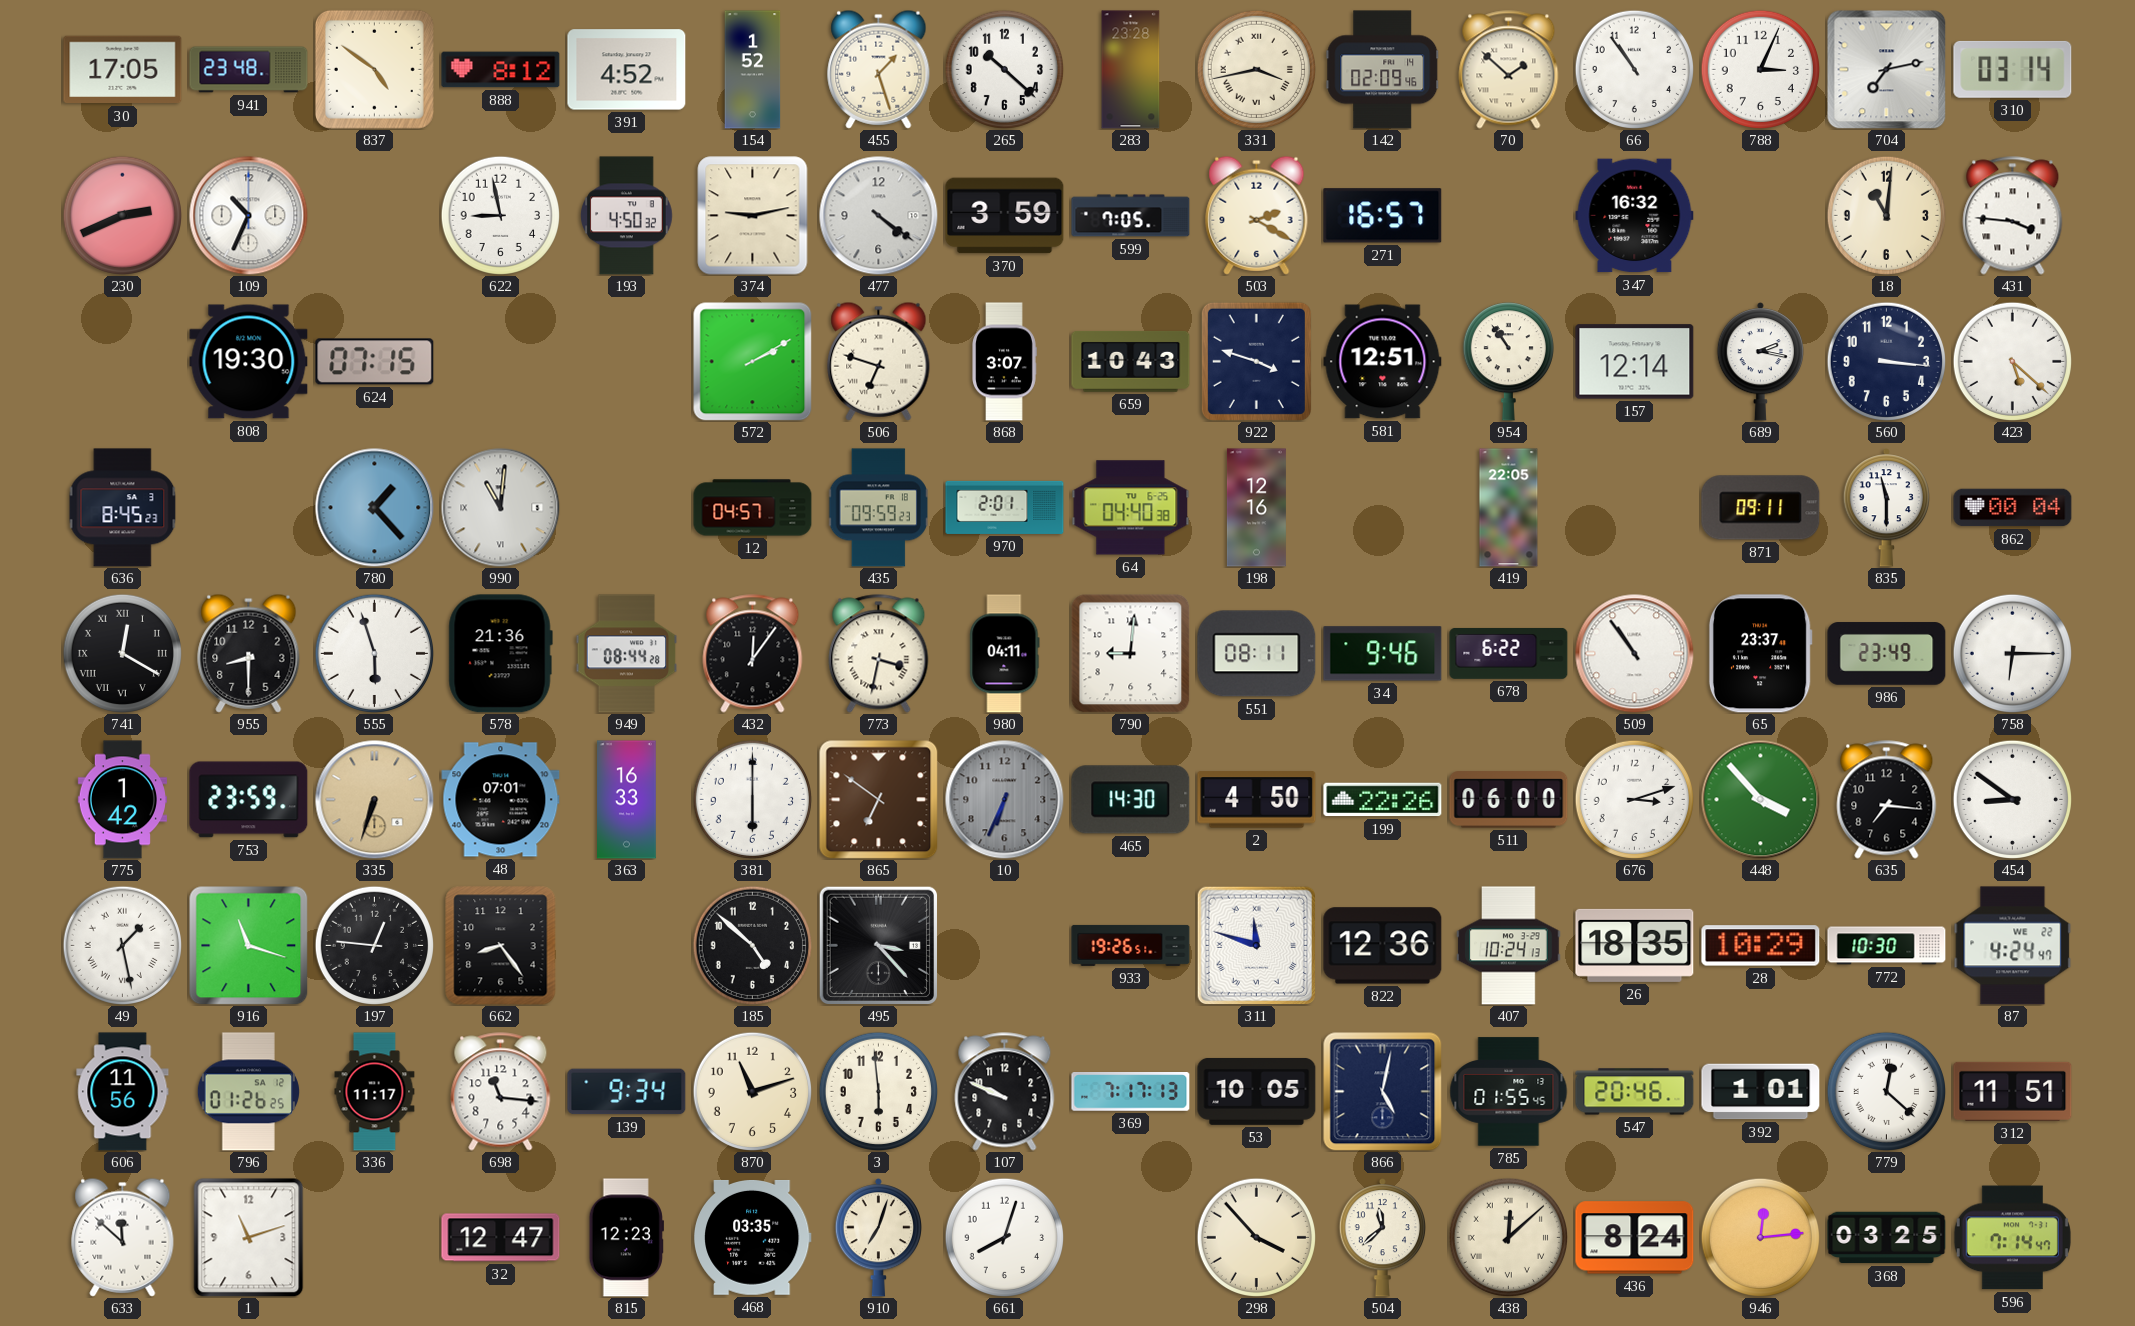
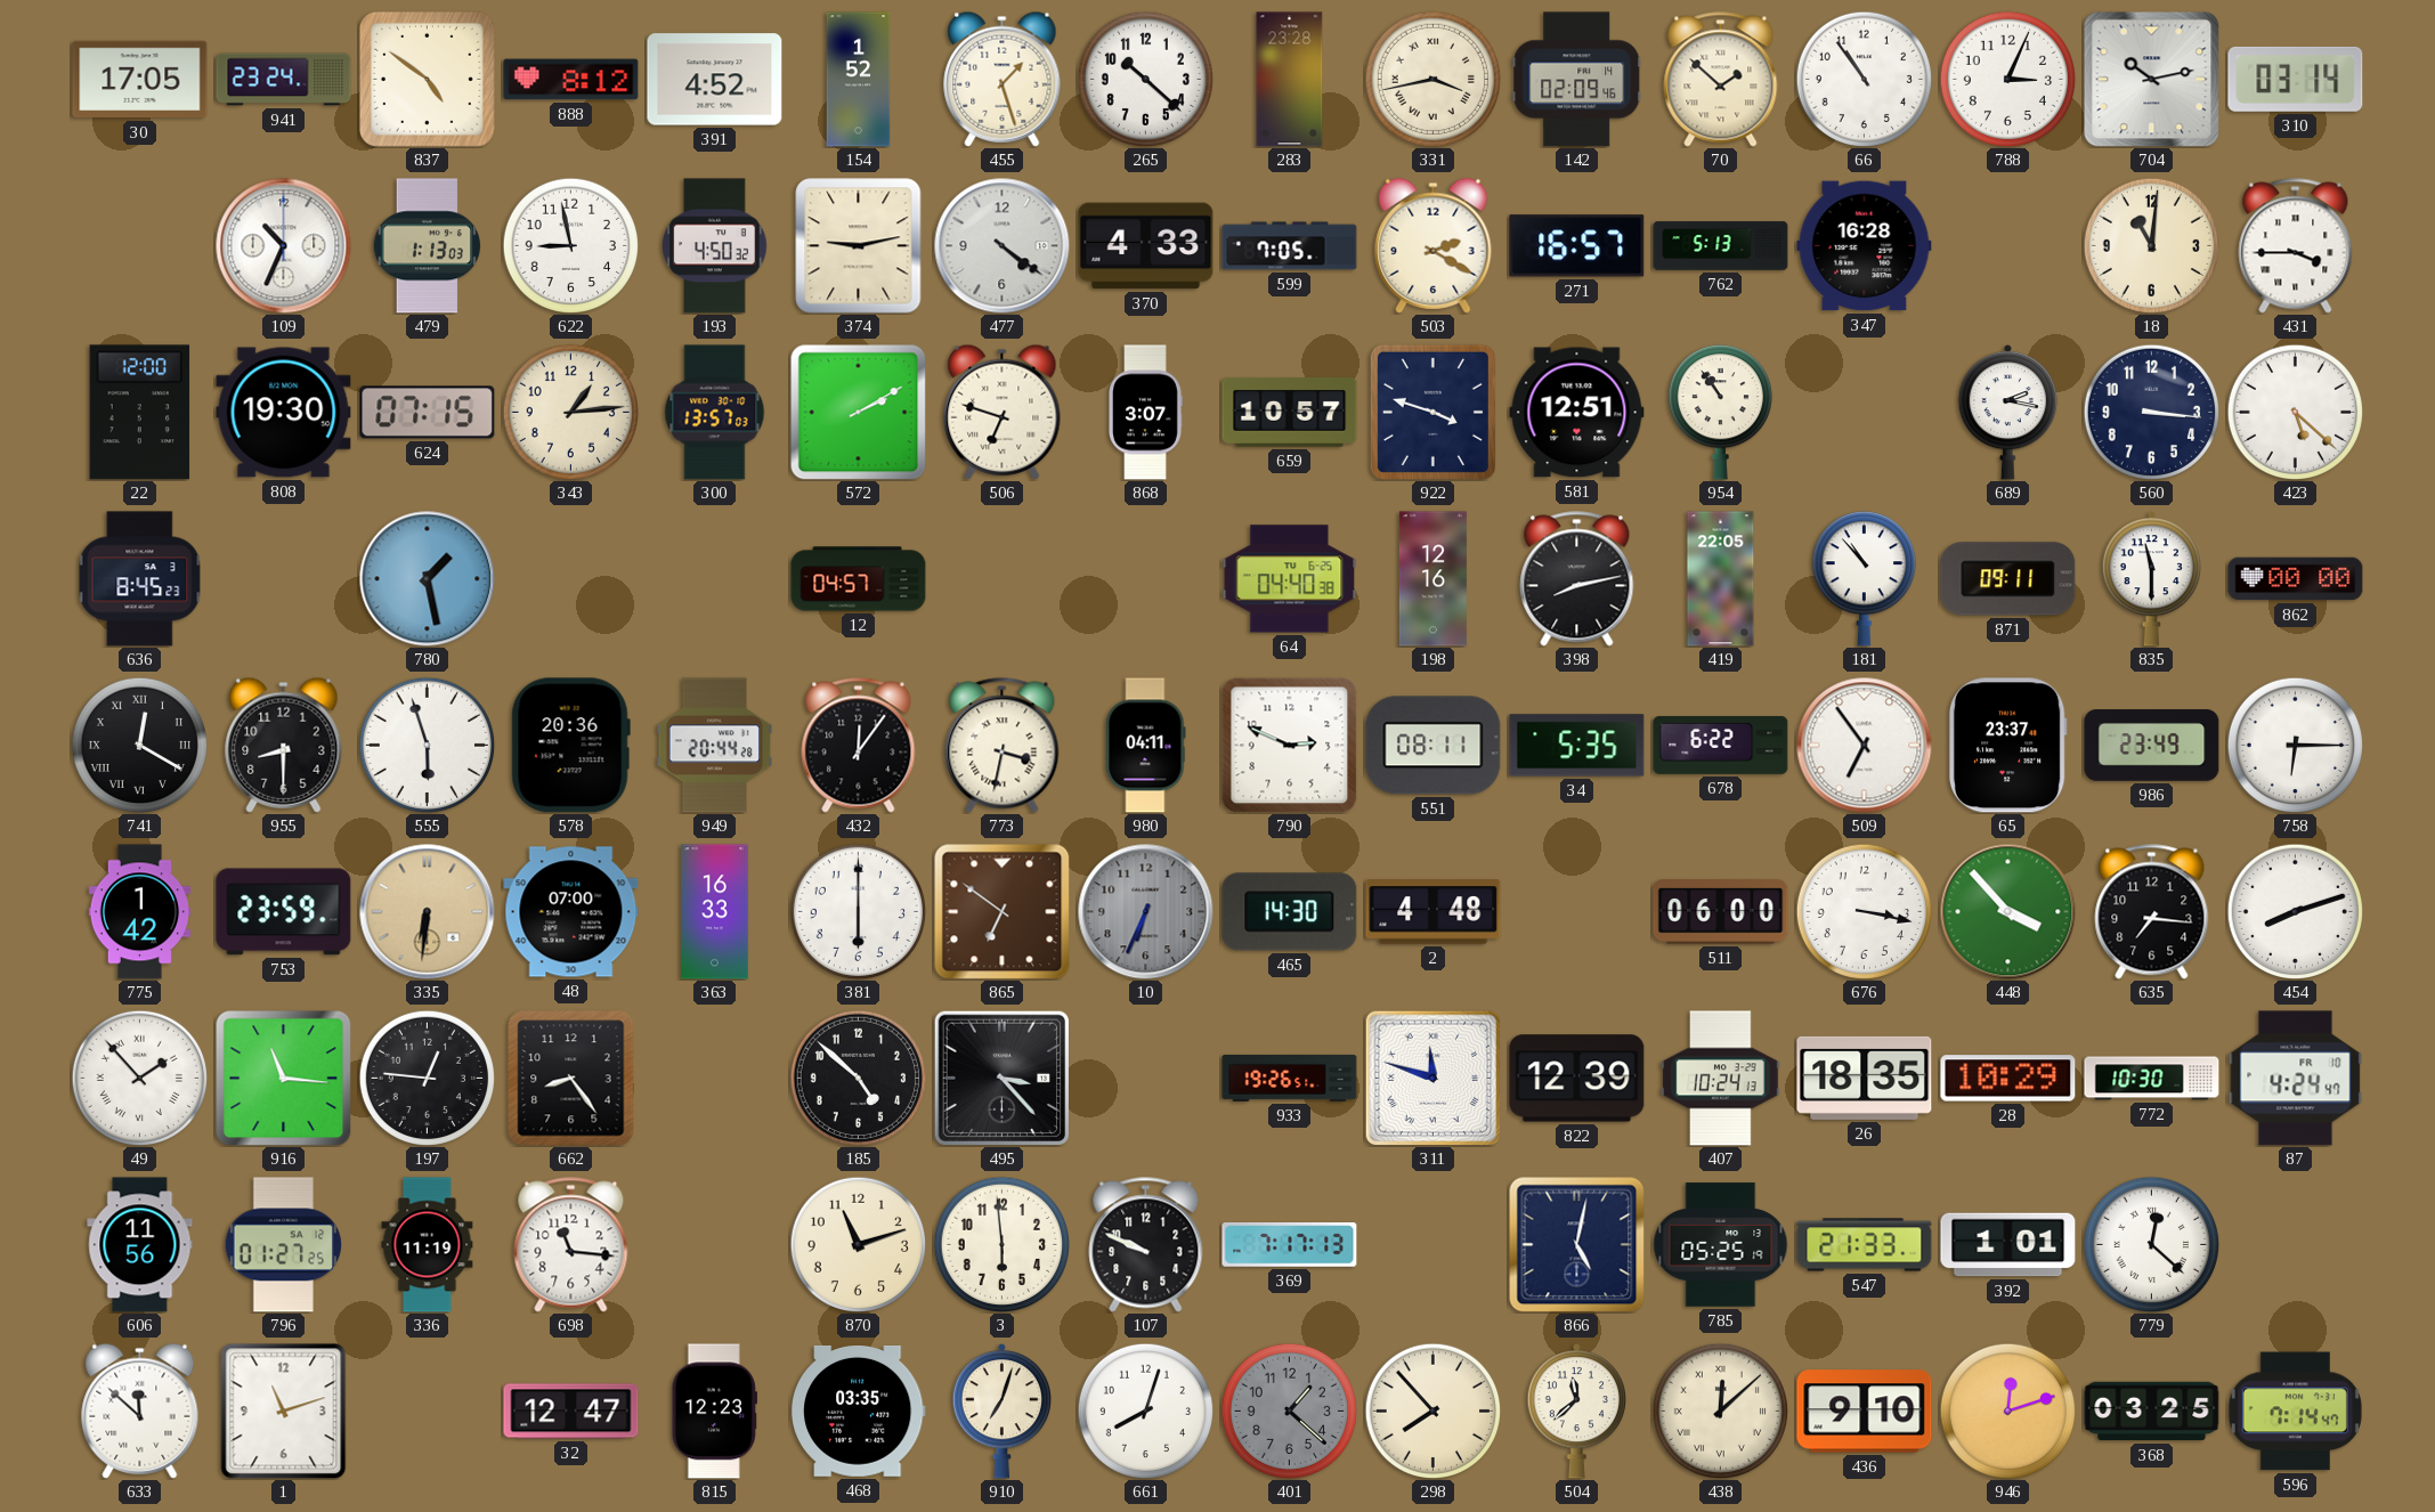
941: 23:48 -> 23:24
704: 7:13 -> 10:13
230: 2:41 -> none
479: none -> 1:13
370: 3:59 -> 4:33
762: none -> 5:13
347: 16:32 -> 16:28
431: 3:46 -> 3:45
22: none -> 12:00
343: none -> 1:14
300: none -> 13:57
659: 10:43 -> 10:57
157: 12:14 -> none
780: 1:23 -> 1:28
990: 11:01 -> none
435: 09:59 -> none
970: 2:01 -> none
398: none -> 8:13
181: none -> 10:53
862: 00:04 -> 00:00
578: 21:36 -> 20:36
949: 08:44 -> 20:44
790: 9:01 -> 2:49
34: 9:46 -> 5:35
509: 10:54 -> 6:54
335: 6:33 -> 6:31
48: 07:01 -> 07:00
2: 4:50 -> 4:48
199: 22:26 -> none
676: 3:12 -> 3:17
454: 8:51 -> 8:12
49: 1:28 -> 1:53
916: 11:18 -> 11:16
822: 12:36 -> 12:39
87 date: WE 22 -> FR 10
796: 01:26 -> 01:27
336: 11:17 -> 11:19
139: 9:34 -> none
53: 10:05 -> none
785: 01:55 -> 05:25
547: 20:46 -> 21:33
312: 11:51 -> none
401: none -> 1:22
298: 3:53 -> 7:53
436: 8:24 -> 9:10
946: 12:14 -> 12:12
